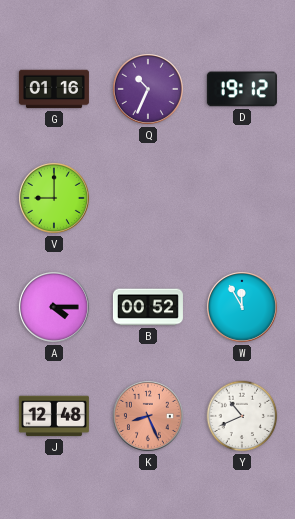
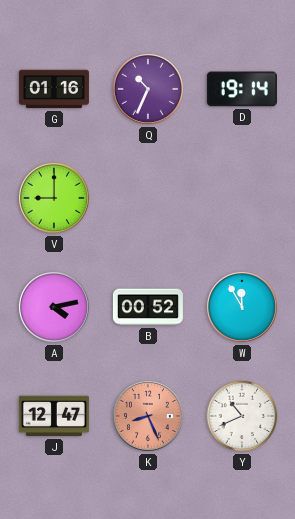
D: 19:12 -> 19:14
A: 4:15 -> 4:13
J: 12:48 -> 12:47
